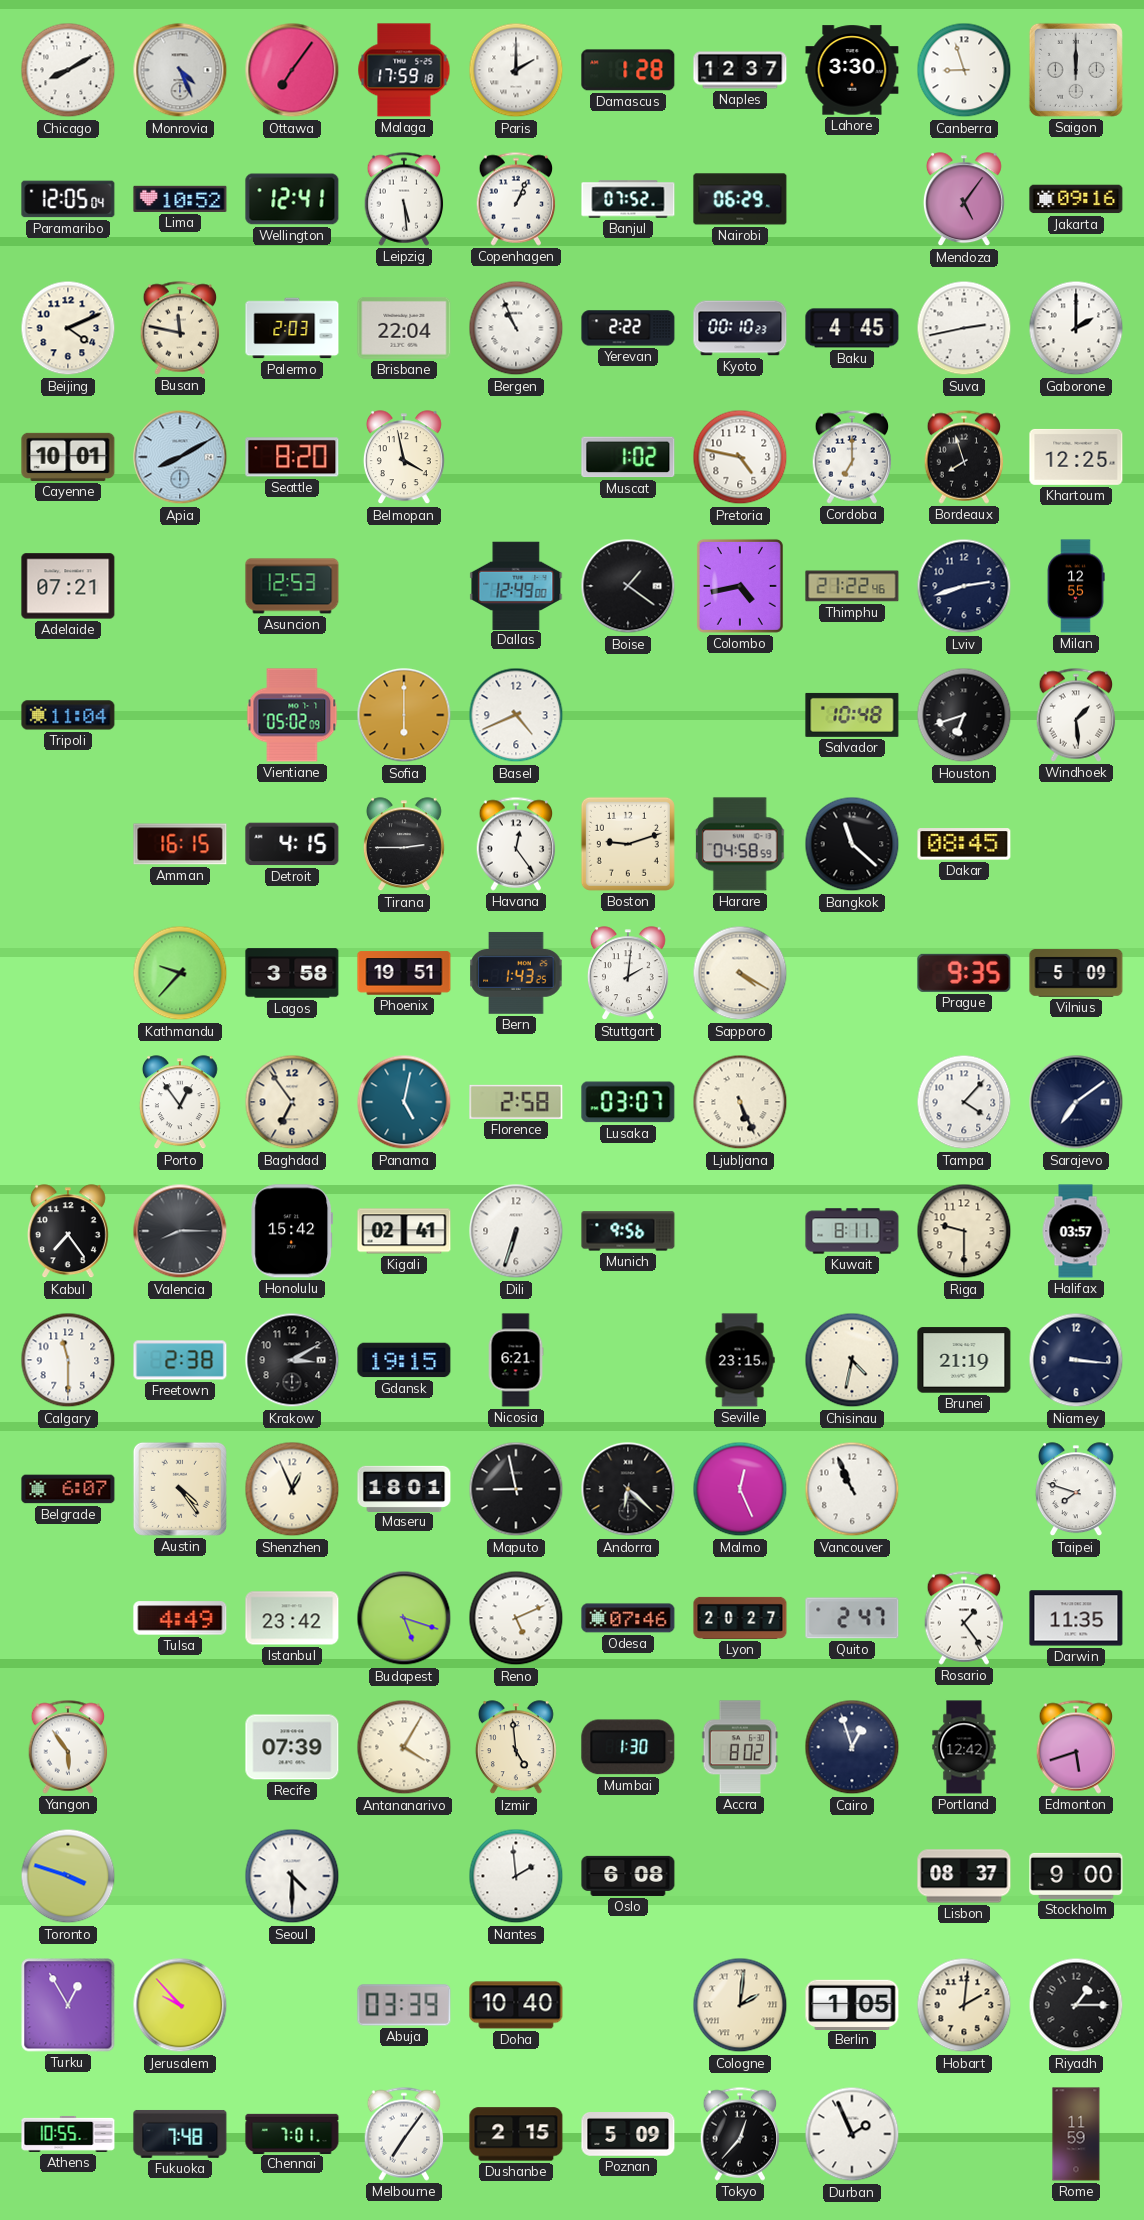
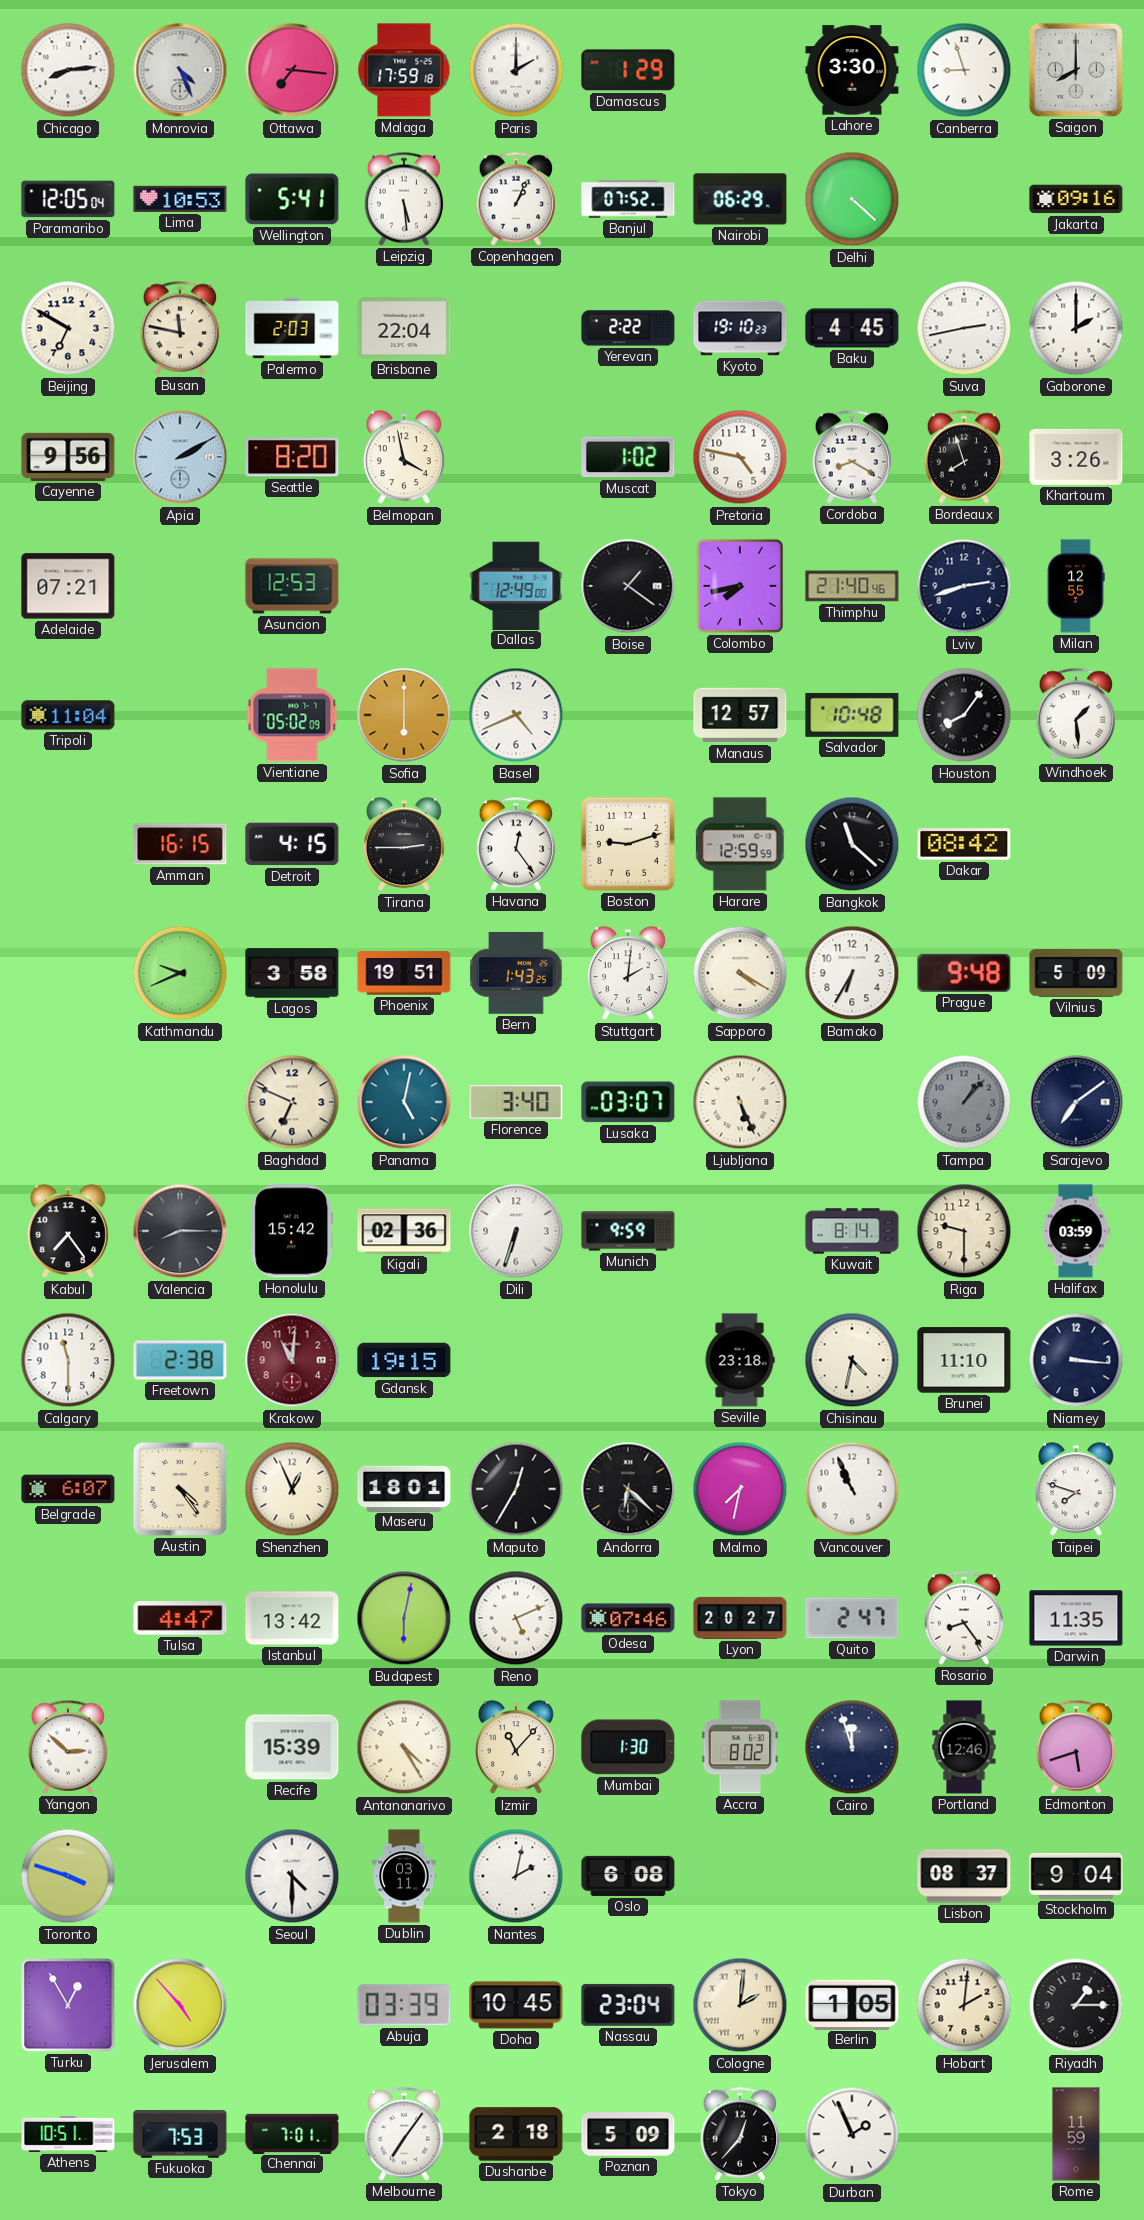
Chicago: 8:10 -> 8:14
Ottawa: 7:06 -> 7:16
Damascus: 1:28 -> 1:29
Naples: 12:37 -> none
Saigon: 12:00 -> 8:00
Lima: 10:52 -> 10:53
Wellington: 12:41 -> 5:41
Delhi: none -> 4:22
Mendoza: 5:06 -> none
Beijing: 4:11 -> 6:50
Bergen: 10:56 -> none
Kyoto: 00:10 -> 19:10
Cayenne: 10:01 -> 9:56
Apia: 8:10 -> 2:10
Cordoba: 7:00 -> 8:20
Khartoum: 12:25 -> 3:26
Colombo: 4:43 -> 7:43
Thimphu: 21:22 -> 21:40
Manaus: none -> 12:57
Houston: 6:42 -> 8:06
Harare: 04:58 -> 12:59
Dakar: 08:45 -> 08:42
Kathmandu: 9:37 -> 9:41
Bamako: none -> 6:35
Prague: 9:35 -> 9:48
Porto: 12:54 -> none
Baghdad: 6:54 -> 6:49
Florence: 2:58 -> 3:40
Tampa: 4:07 -> 1:07
Tampa dial: white -> grey
Kigali: 02:41 -> 02:36
Munich: 9:56 -> 9:59
Kuwait: 8:11 -> 8:14
Halifax: 03:57 -> 03:59
Krakow: 3:10 -> 11:01
Krakow dial: black -> burgundy
Nicosia: 6:21 -> none
Seville: 23:15 -> 23:18
Brunei: 21:19 -> 11:10
Maputo: 8:58 -> 12:35
Malmo: 12:26 -> 7:32
Tulsa: 4:49 -> 4:47
Istanbul: 23:42 -> 13:42
Budapest: 5:18 -> 6:02
Rosario: 1:24 -> 8:24
Yangon: 5:54 -> 2:52
Recife: 07:39 -> 15:39
Antananarivo: 4:05 -> 4:25
Izmir: 4:59 -> 11:07
Cairo: 12:57 -> 11:57
Portland: 12:42 -> 12:46
Dublin: none -> 03:11
Nantes: 1:59 -> 2:02
Stockholm: 9:00 -> 9:04
Jerusalem: 9:53 -> 4:53
Doha: 10:40 -> 10:45
Nassau: none -> 23:04
Athens: 10:55 -> 10:51
Fukuoka: 7:48 -> 7:53
Dushanbe: 2:15 -> 2:18
